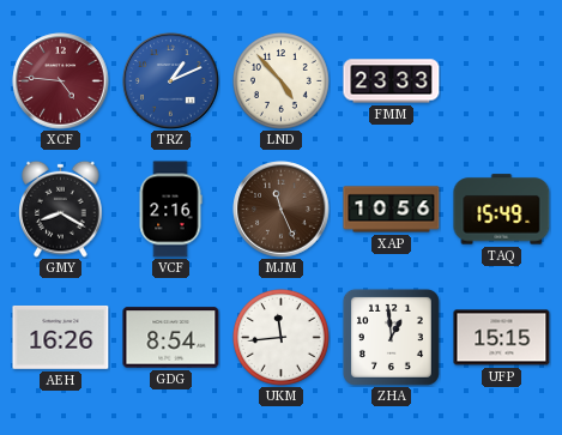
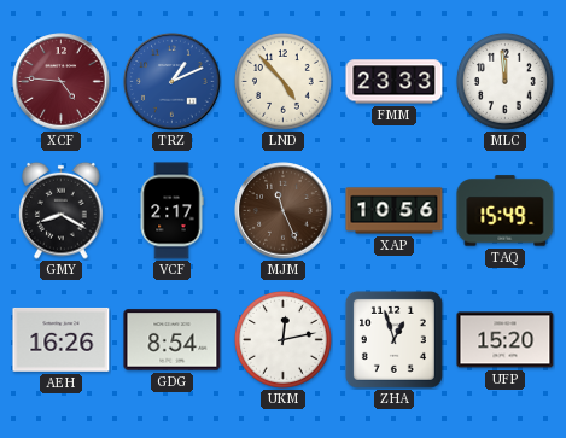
MLC: none -> 11:59
VCF: 2:16 -> 2:17
UKM: 11:44 -> 12:13
ZHA: 12:59 -> 12:57
UFP: 15:15 -> 15:20
